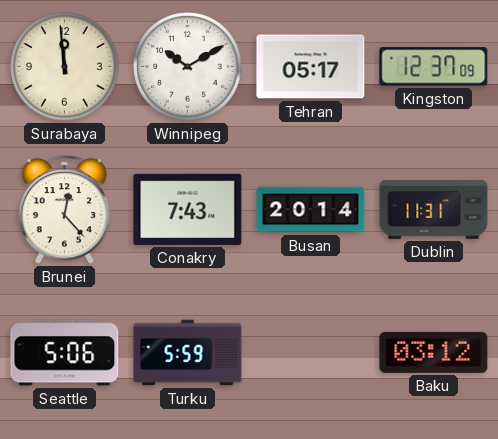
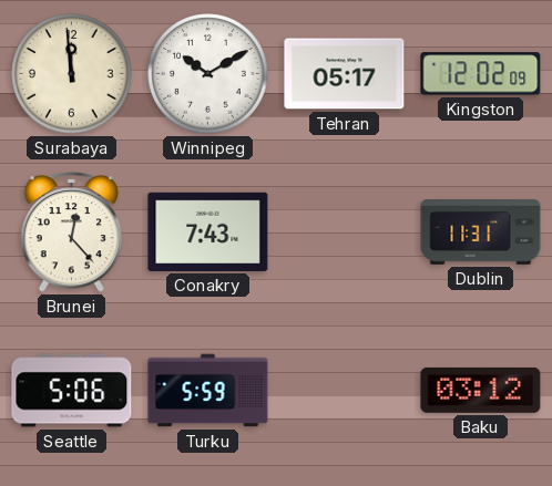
Kingston: 12:37 -> 12:02
Busan: 20:14 -> none
